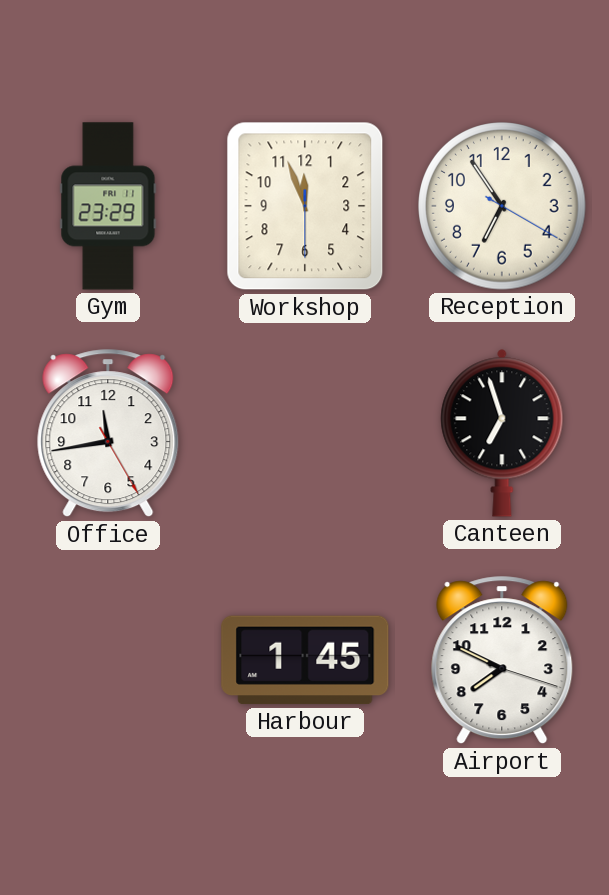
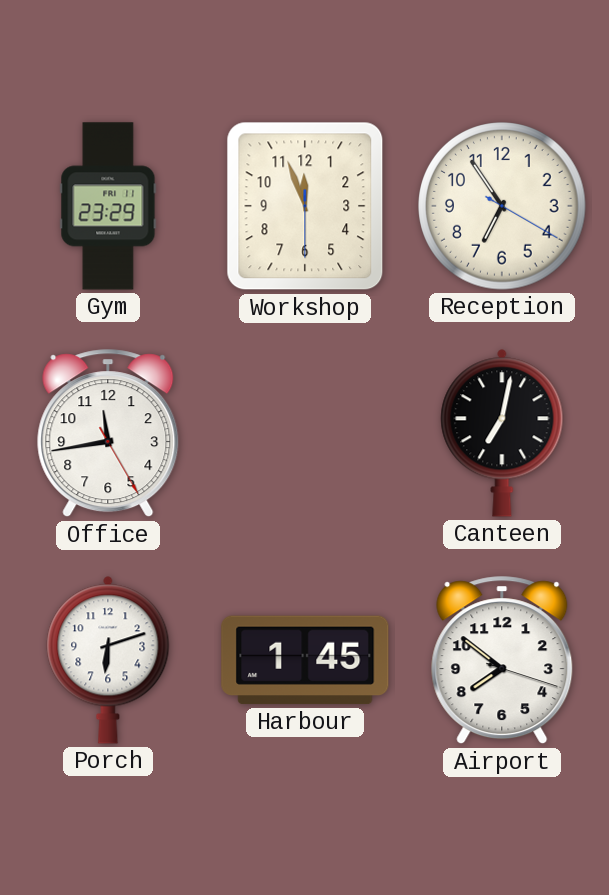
Canteen: 6:57 -> 7:02
Porch: none -> 6:12
Airport: 7:49 -> 7:51
